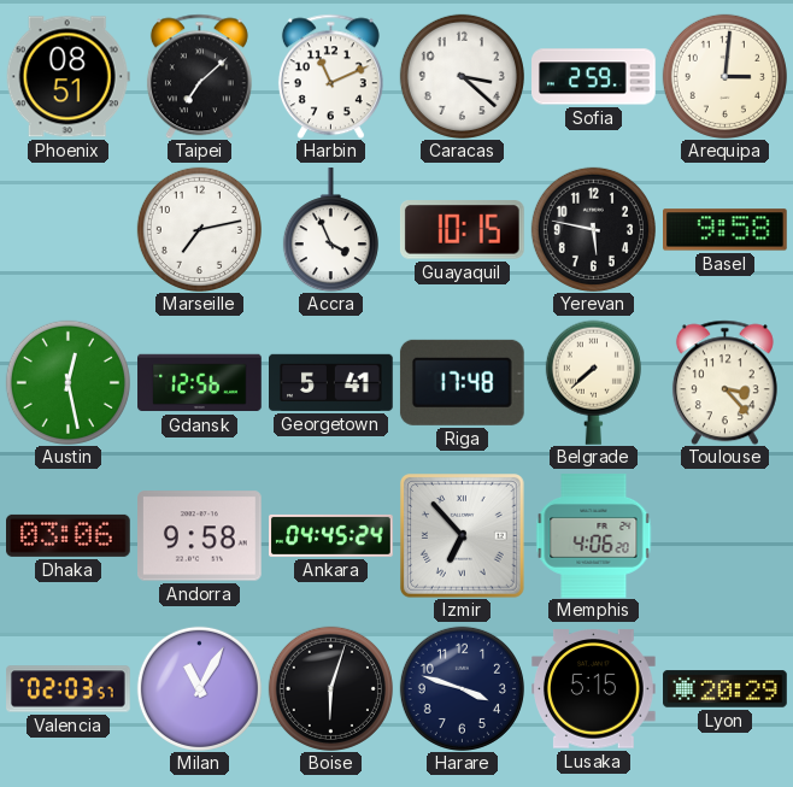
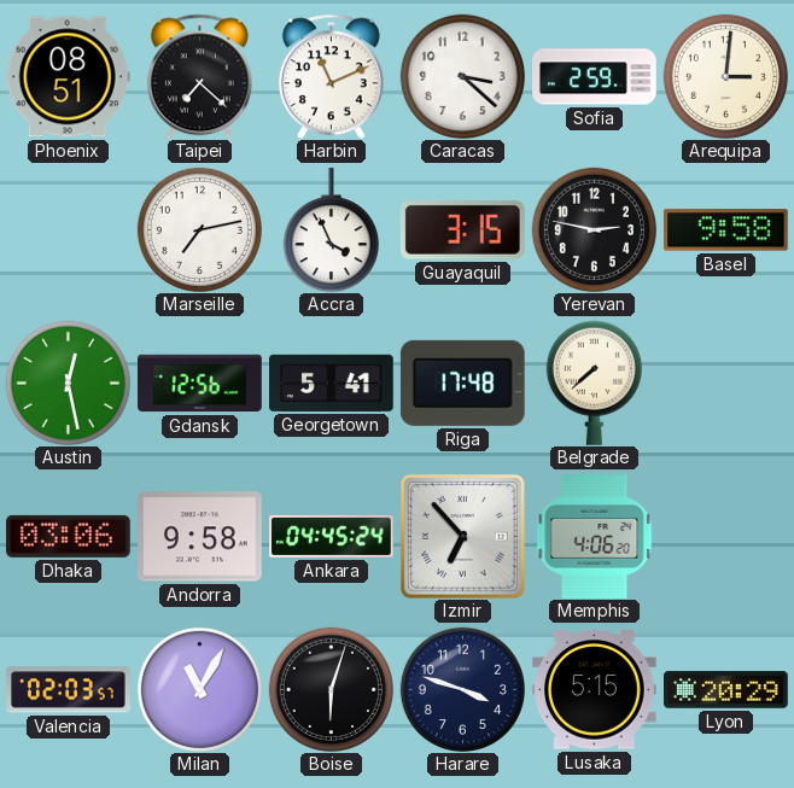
Taipei: 7:08 -> 7:22
Guayaquil: 10:15 -> 3:15
Yerevan: 5:47 -> 2:47
Toulouse: 3:23 -> none
